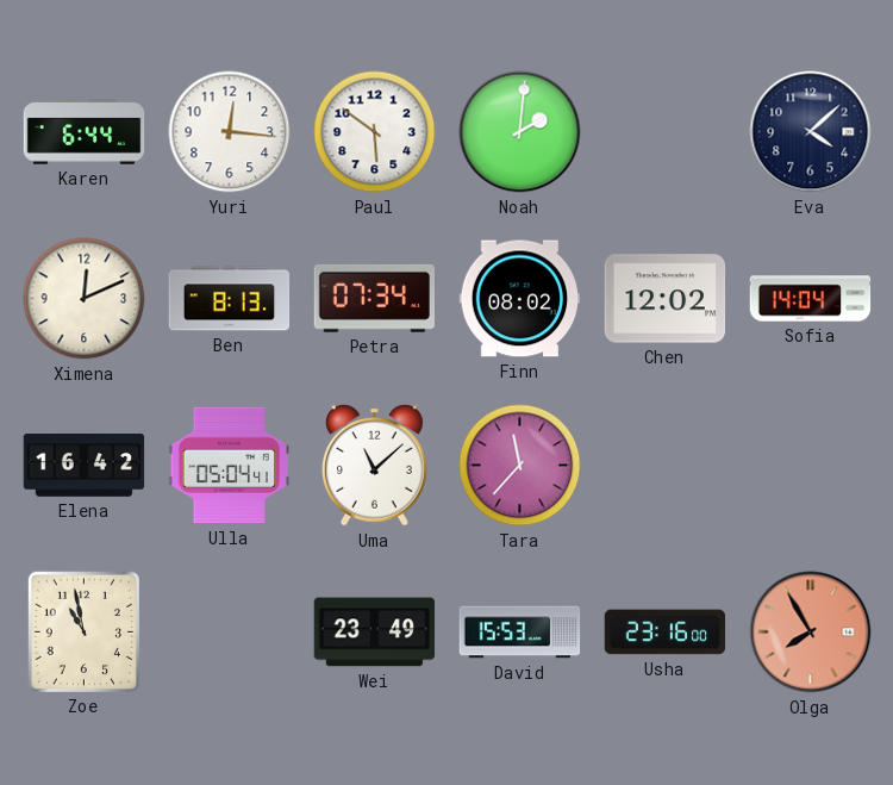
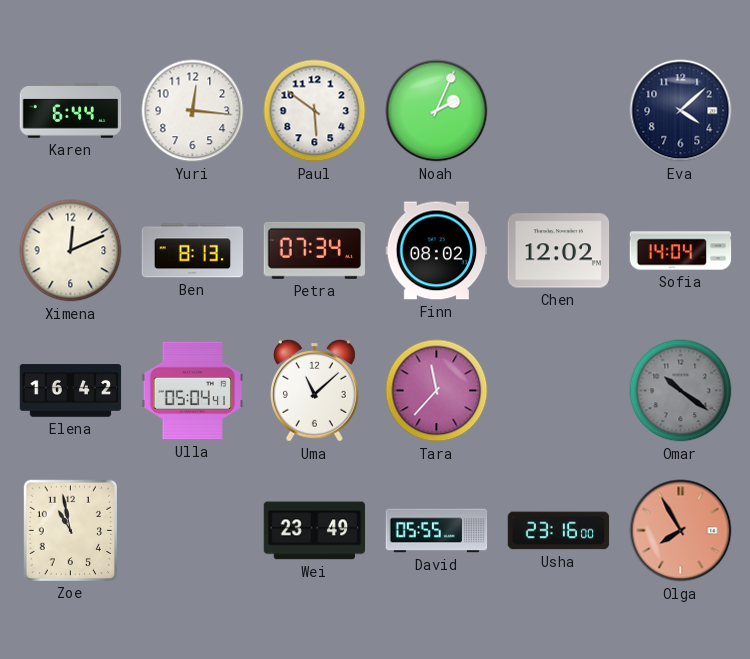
Noah: 2:01 -> 2:04
Omar: none -> 10:21
David: 15:53 -> 05:55
